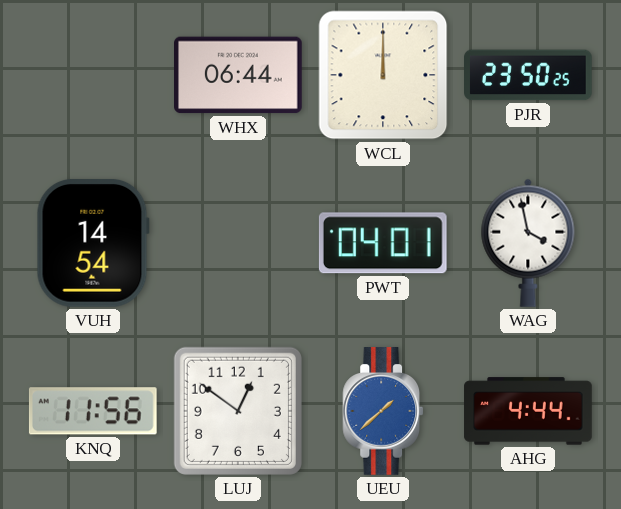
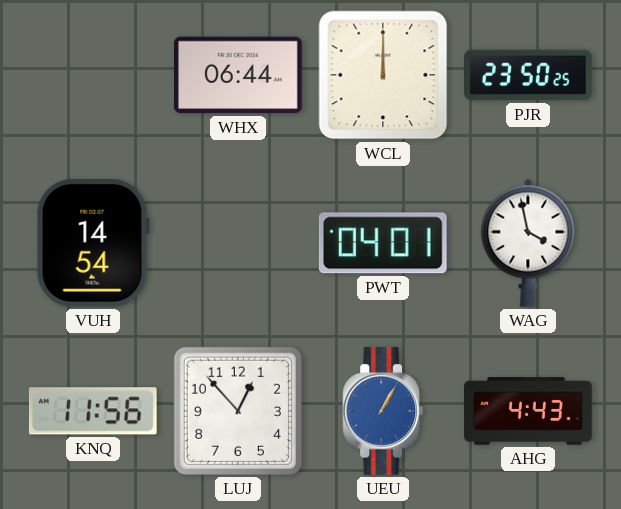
LUJ: 12:51 -> 12:53
UEU: 1:38 -> 1:05
AHG: 4:44 -> 4:43
